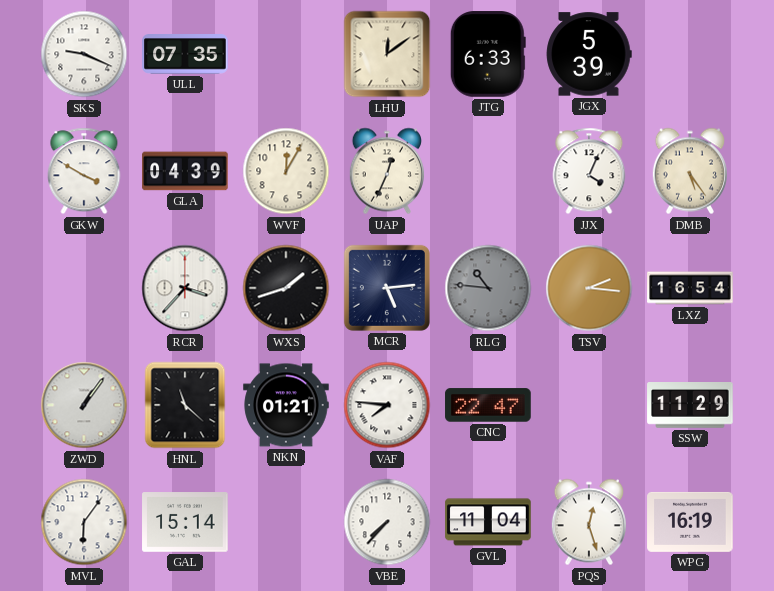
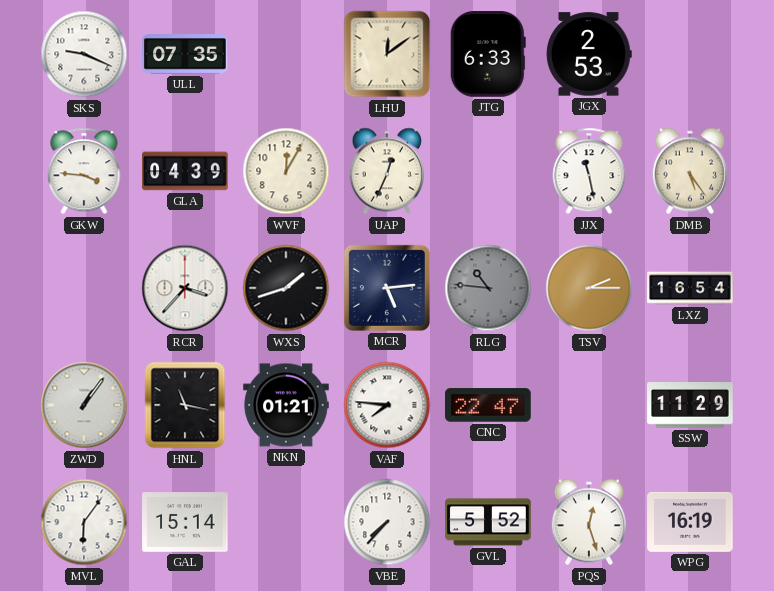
JGX: 5:39 -> 2:53
GKW: 3:50 -> 3:46
JJX: 4:04 -> 11:28
TSV: 2:16 -> 2:15
HNL: 11:22 -> 11:17
GVL: 11:04 -> 5:52
